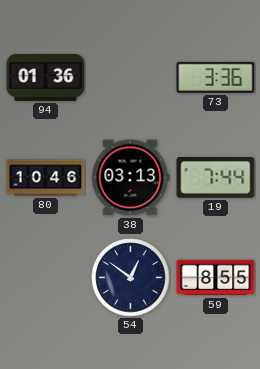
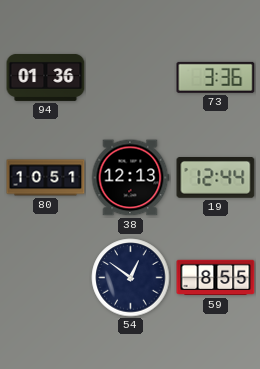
80: 10:46 -> 10:51
38: 03:13 -> 12:13
19: 7:44 -> 12:44
